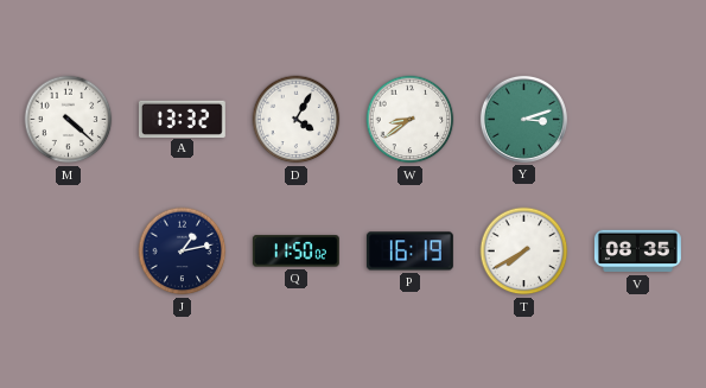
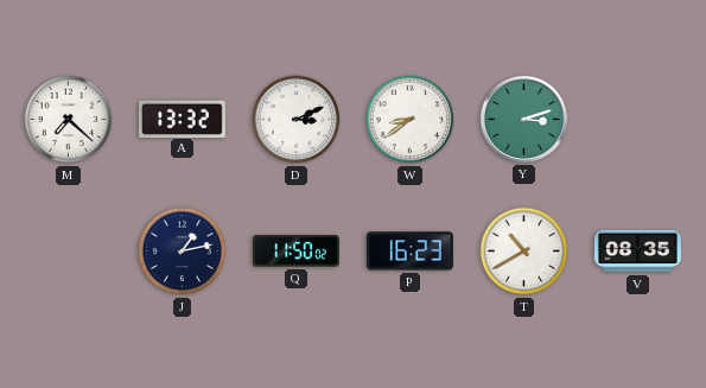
M: 4:22 -> 7:22
D: 4:05 -> 3:11
P: 16:19 -> 16:23
T: 7:40 -> 10:40
